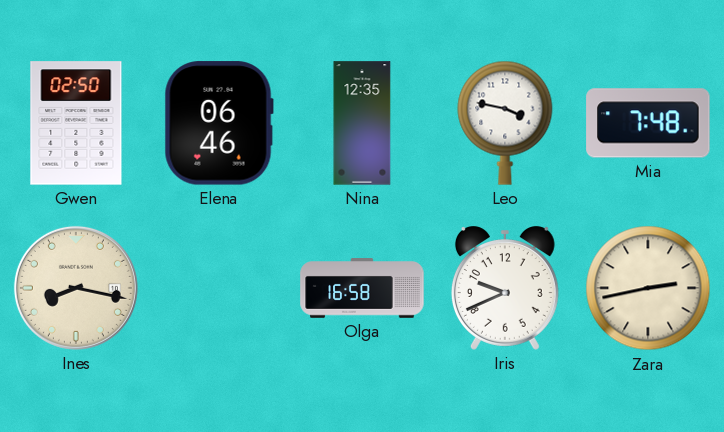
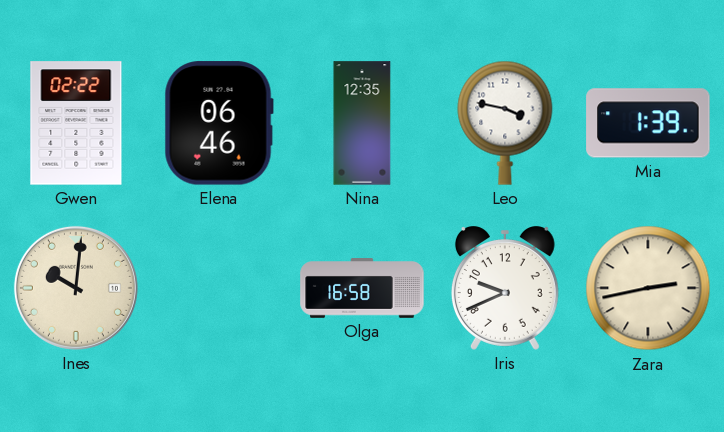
Gwen: 02:50 -> 02:22
Mia: 7:48 -> 1:39
Ines: 8:17 -> 10:01
